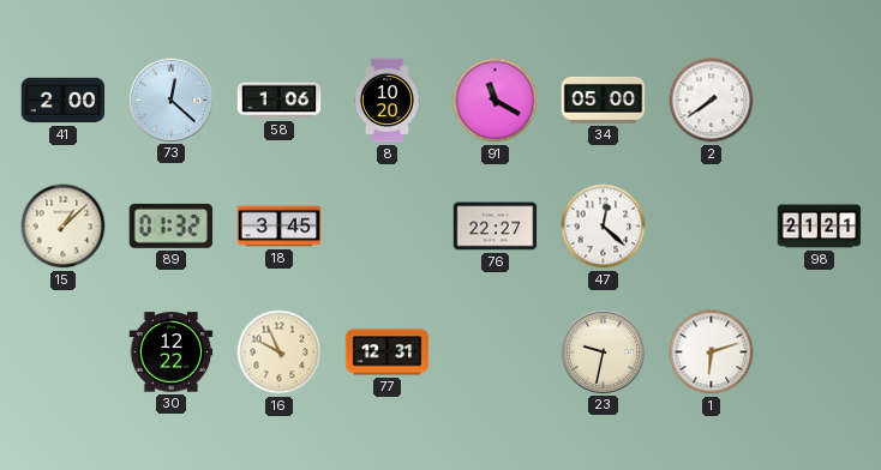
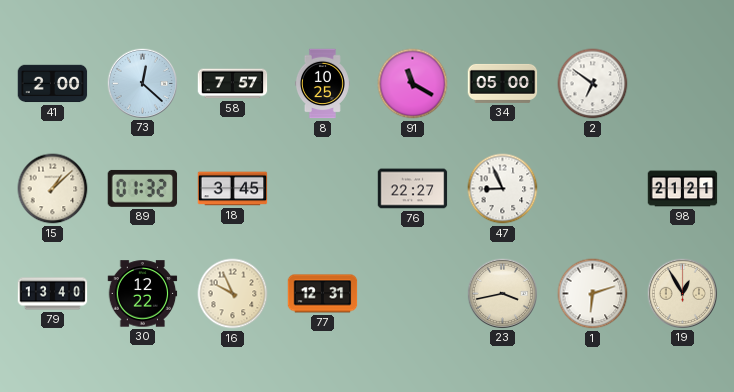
58: 1:06 -> 7:57
8: 10:20 -> 10:25
2: 7:39 -> 6:51
47: 12:22 -> 8:56
79: none -> 13:40
23: 9:32 -> 3:43
19: none -> 12:55
